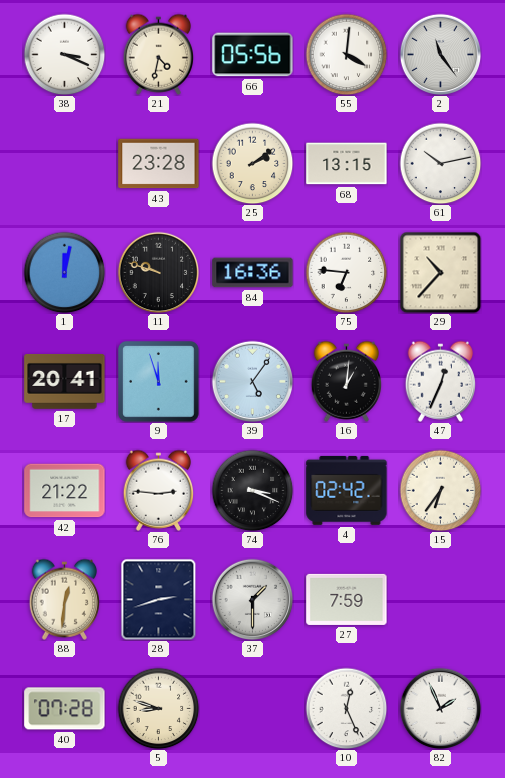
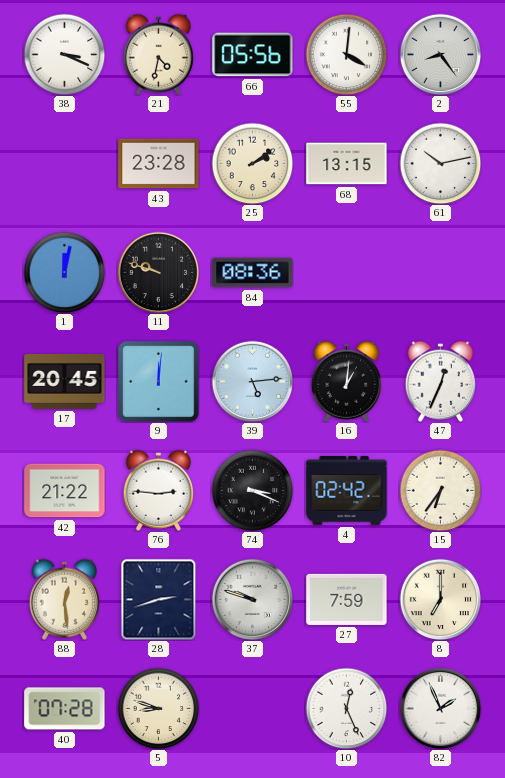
2: 11:24 -> 8:24
84: 16:36 -> 08:36
75: 6:46 -> none
29: 10:37 -> none
17: 20:41 -> 20:45
9: 11:57 -> 12:01
39: 5:06 -> 5:14
88: 12:31 -> 12:29
37: 1:30 -> 9:48
8: none -> 7:00
